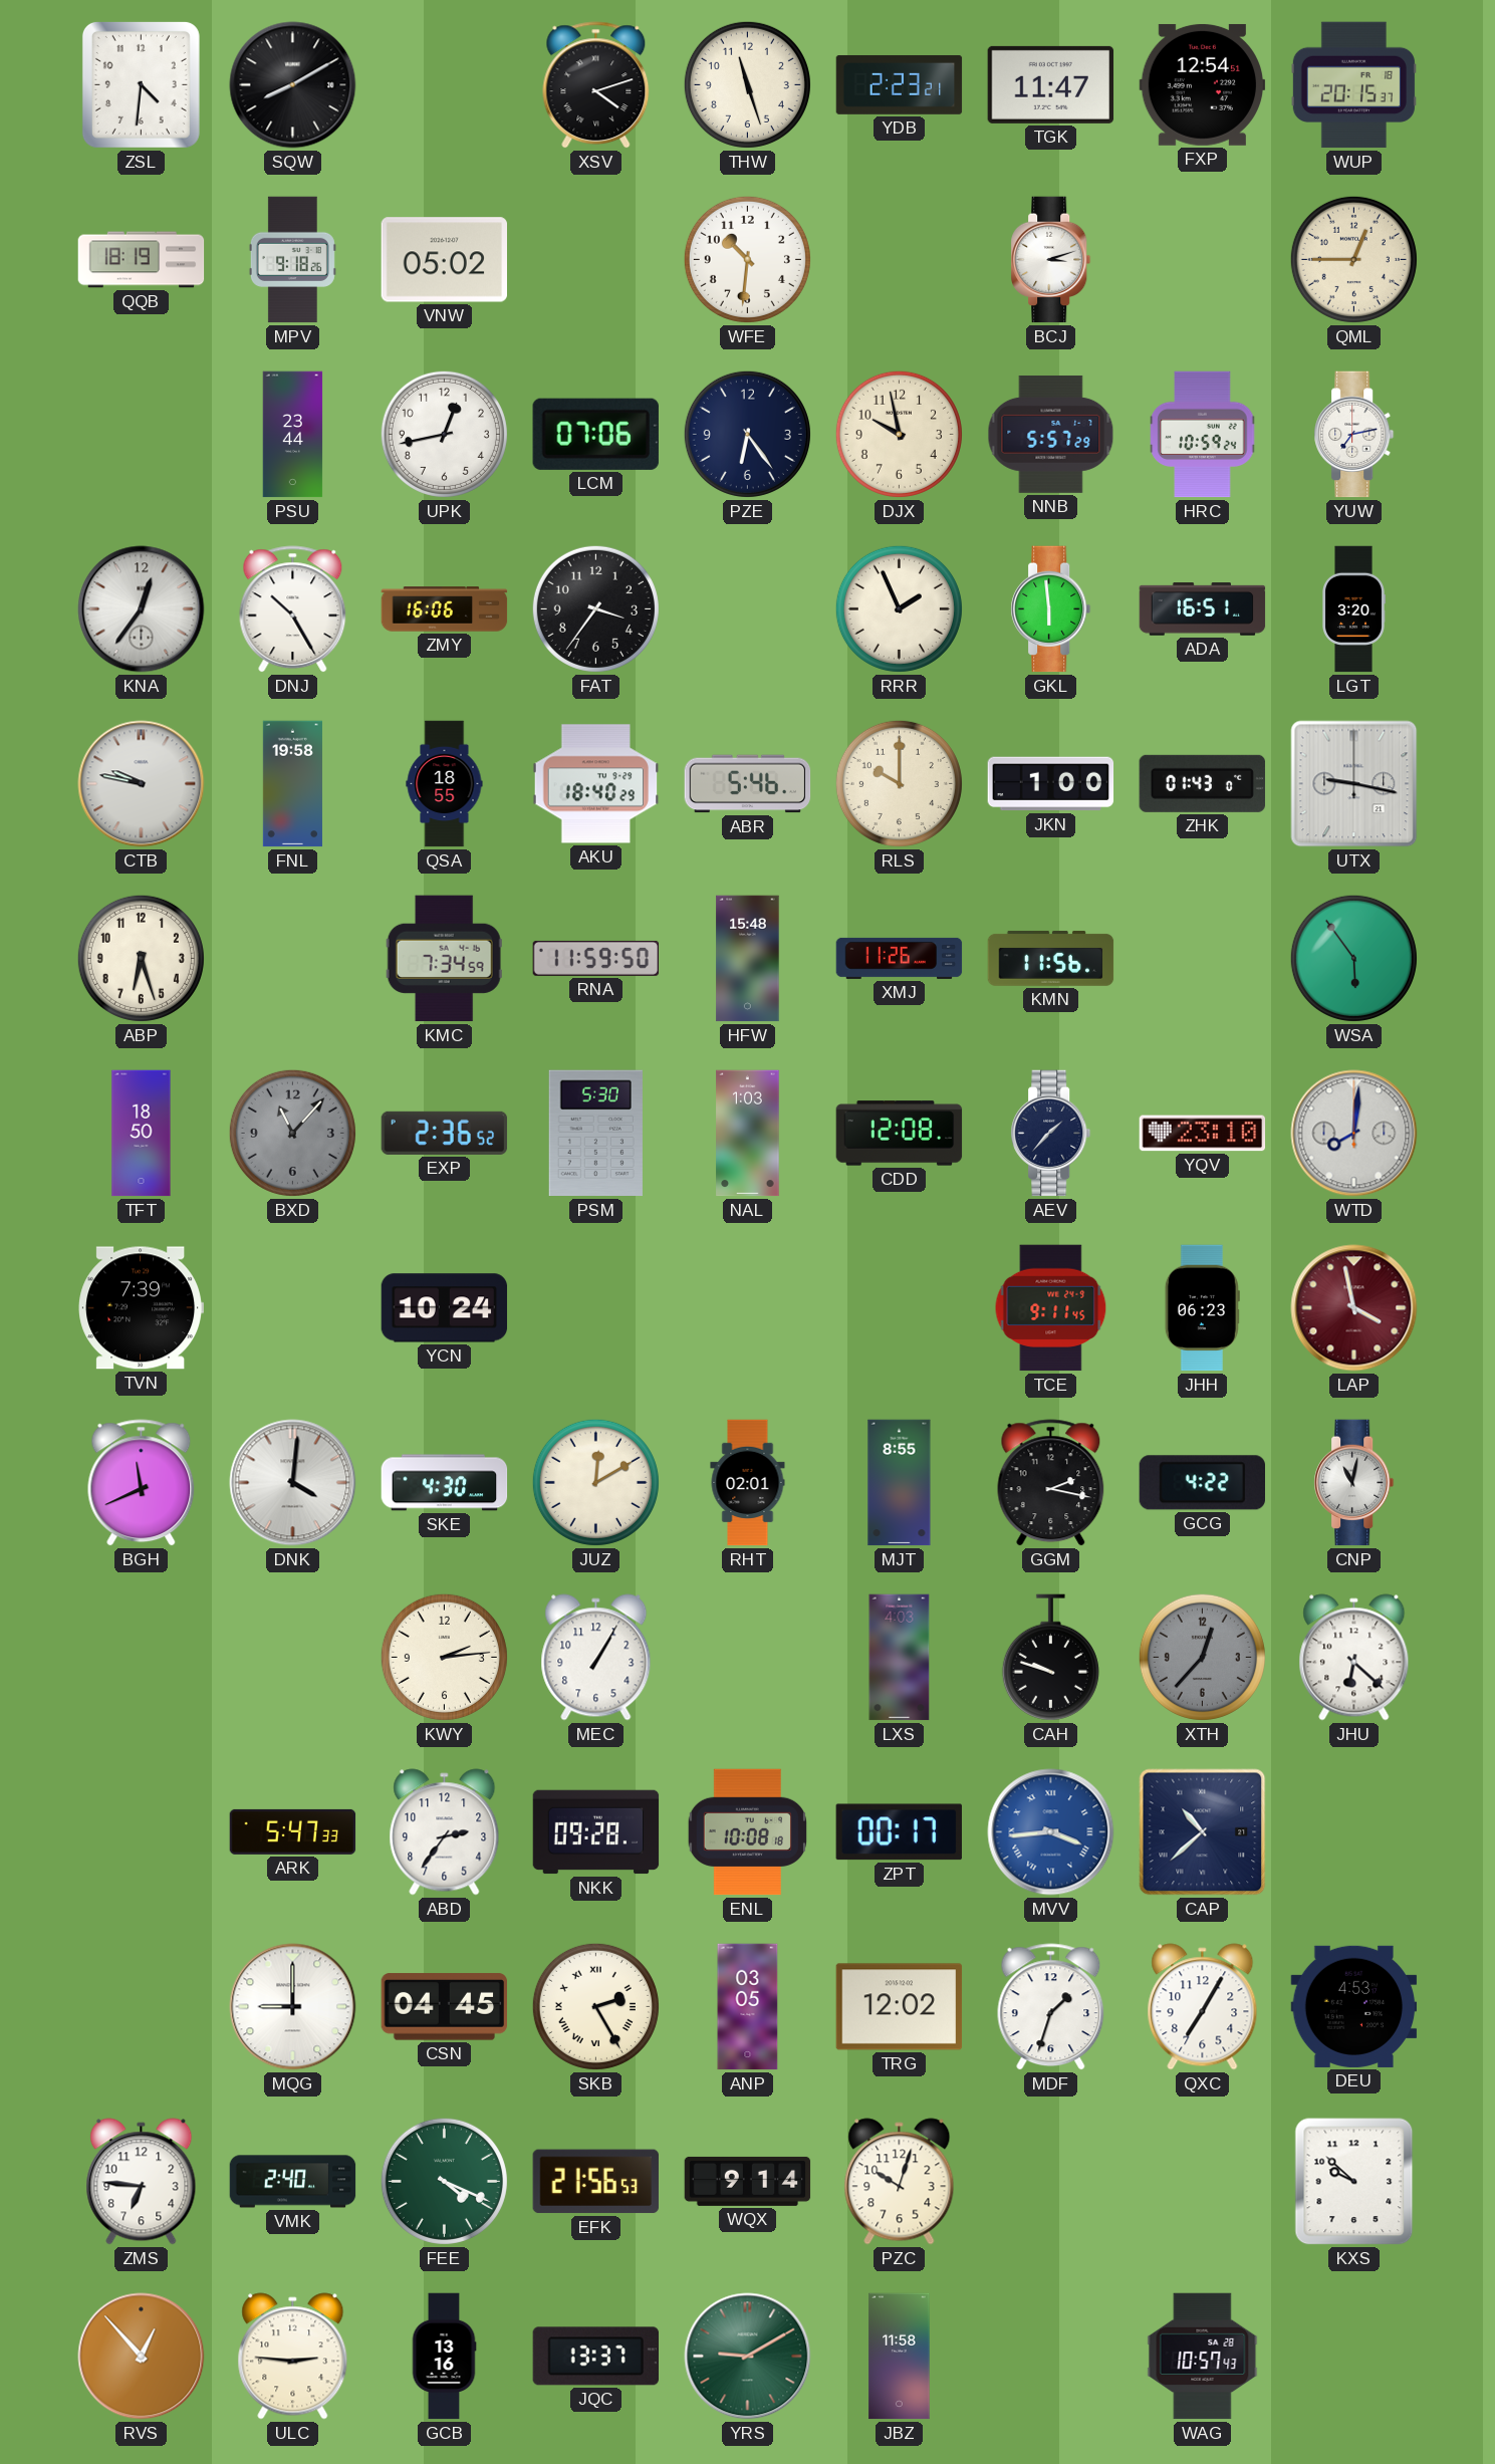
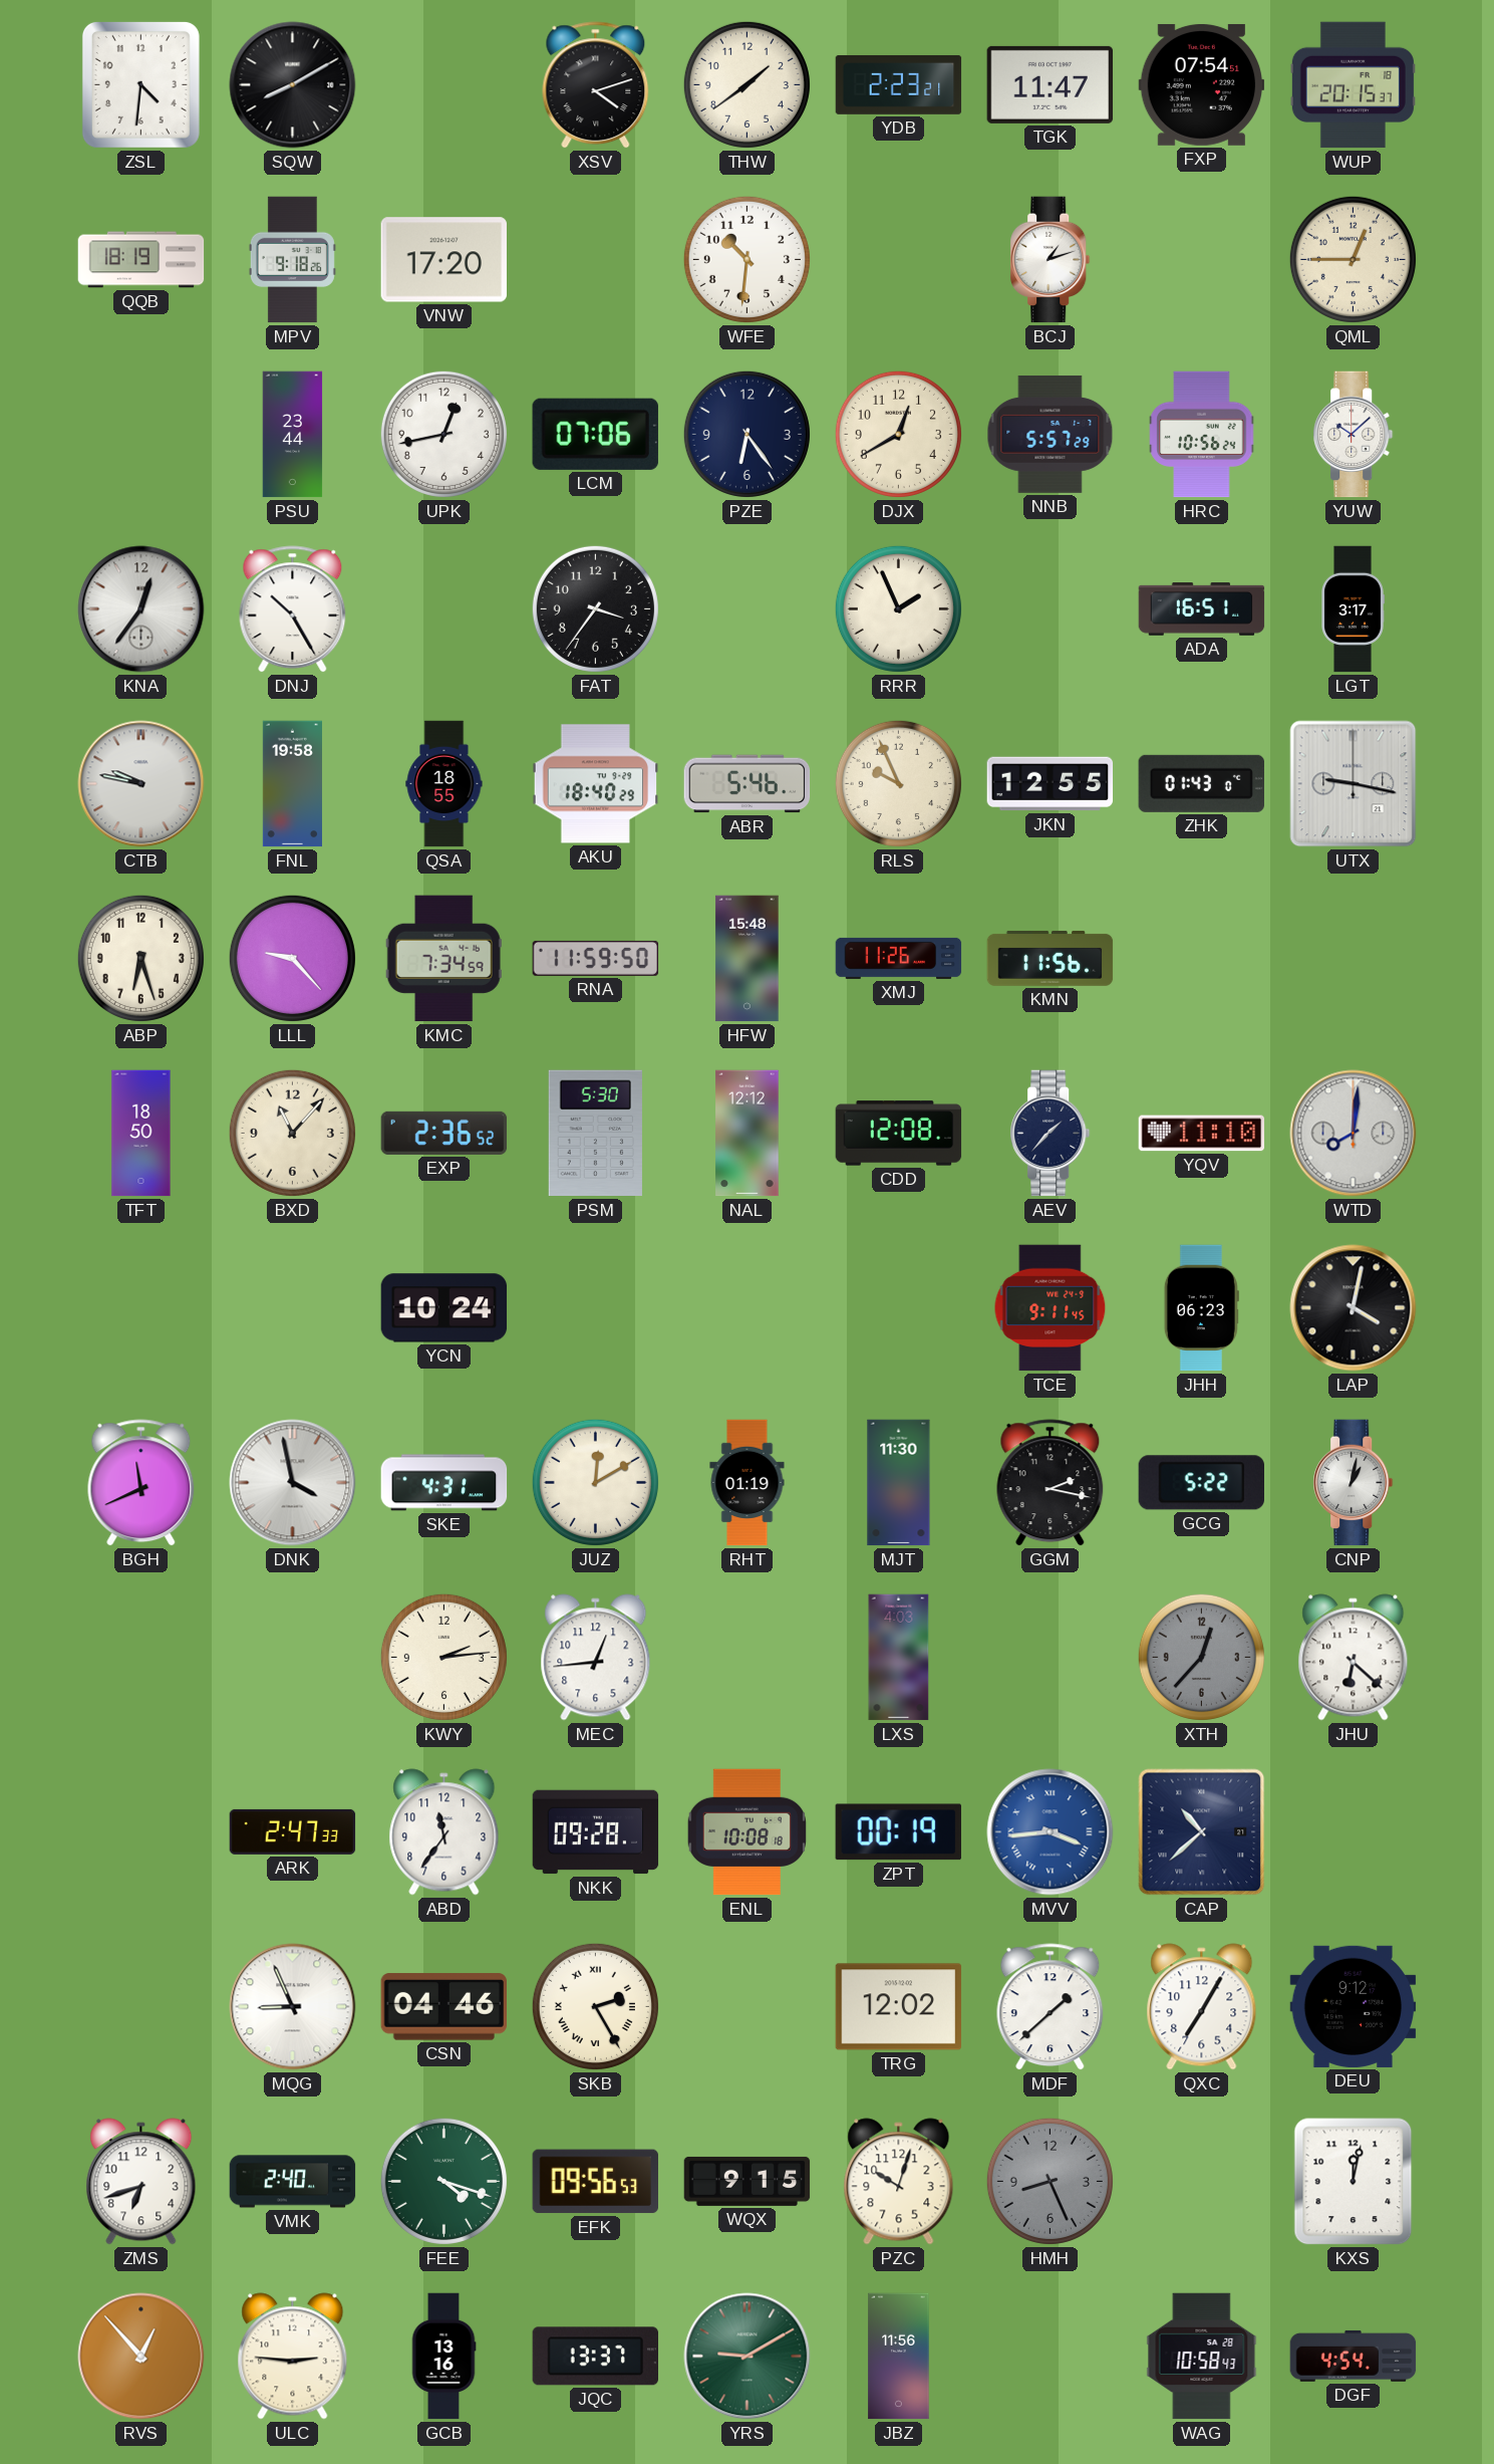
THW: 11:27 -> 1:39
FXP: 12:54 -> 07:54
VNW: 05:02 -> 17:20
BCJ: 3:12 -> 1:12
DJX: 9:58 -> 12:40
HRC: 10:59 -> 10:56
YUW: 7:13 -> 10:08
ZMY: 16:06 -> none
GKL: 5:59 -> none
LGT: 3:20 -> 3:17
RLS: 10:00 -> 9:56
JKN: 1:00 -> 12:55
LLL: none -> 9:23
WSA: 5:54 -> none
BXD dial: grey -> cream
NAL: 1:03 -> 12:12
YQV: 23:10 -> 11:10
TVN: 7:39 -> none
LAP: 3:58 -> 4:02
LAP dial: burgundy -> black
DNK: 4:01 -> 3:58
SKE: 4:30 -> 4:31
RHT: 02:01 -> 01:19
MJT: 8:55 -> 11:30
GCG: 4:22 -> 5:22
CNP: 11:02 -> 1:02
MEC: 1:05 -> 12:44
CAH: 9:48 -> none
ARK: 5:47 -> 2:47
ABD: 2:36 -> 11:36
ZPT: 00:17 -> 00:19
MQG: 9:00 -> 8:56
CSN: 04:45 -> 04:46
ANP: 03:05 -> none
MDF: 1:33 -> 1:38
DEU: 4:53 -> 9:12
ZMS: 6:46 -> 6:42
FEE: 4:19 -> 4:18
EFK: 21:56 -> 09:56
WQX: 9:14 -> 9:15
HMH: none -> 8:26
KXS: 9:52 -> 12:02
JBZ: 11:58 -> 11:56
WAG: 10:57 -> 10:58
DGF: none -> 4:54
